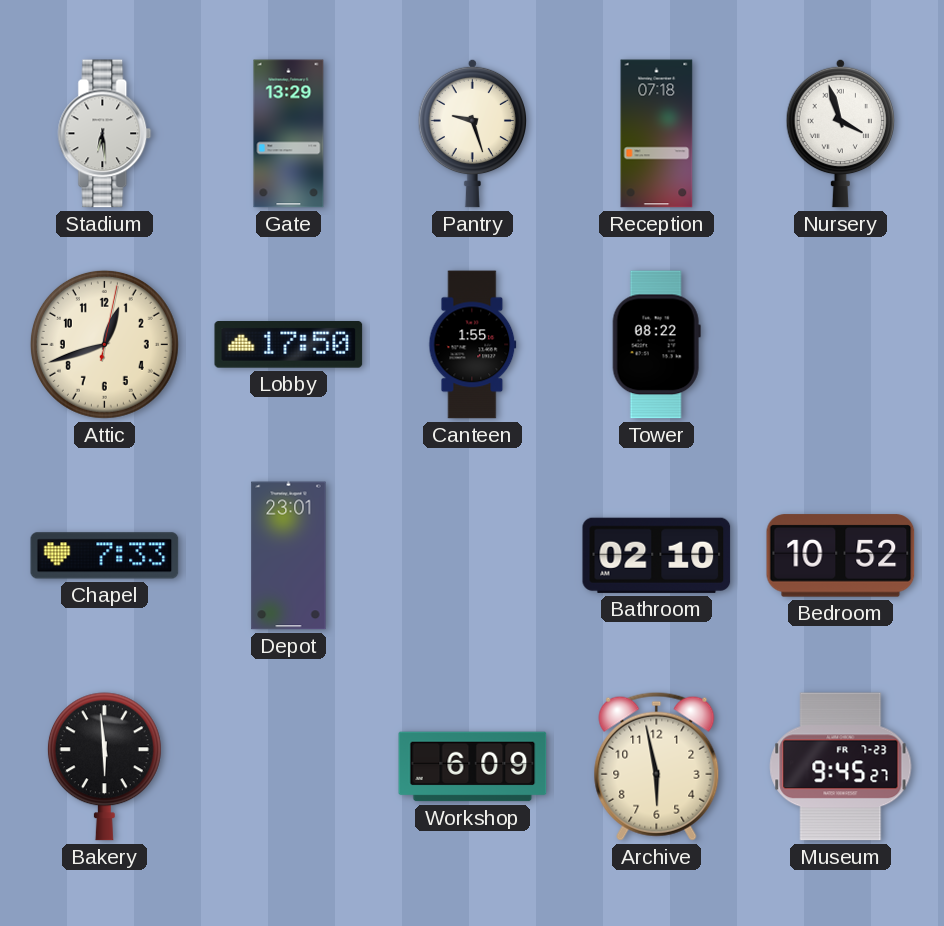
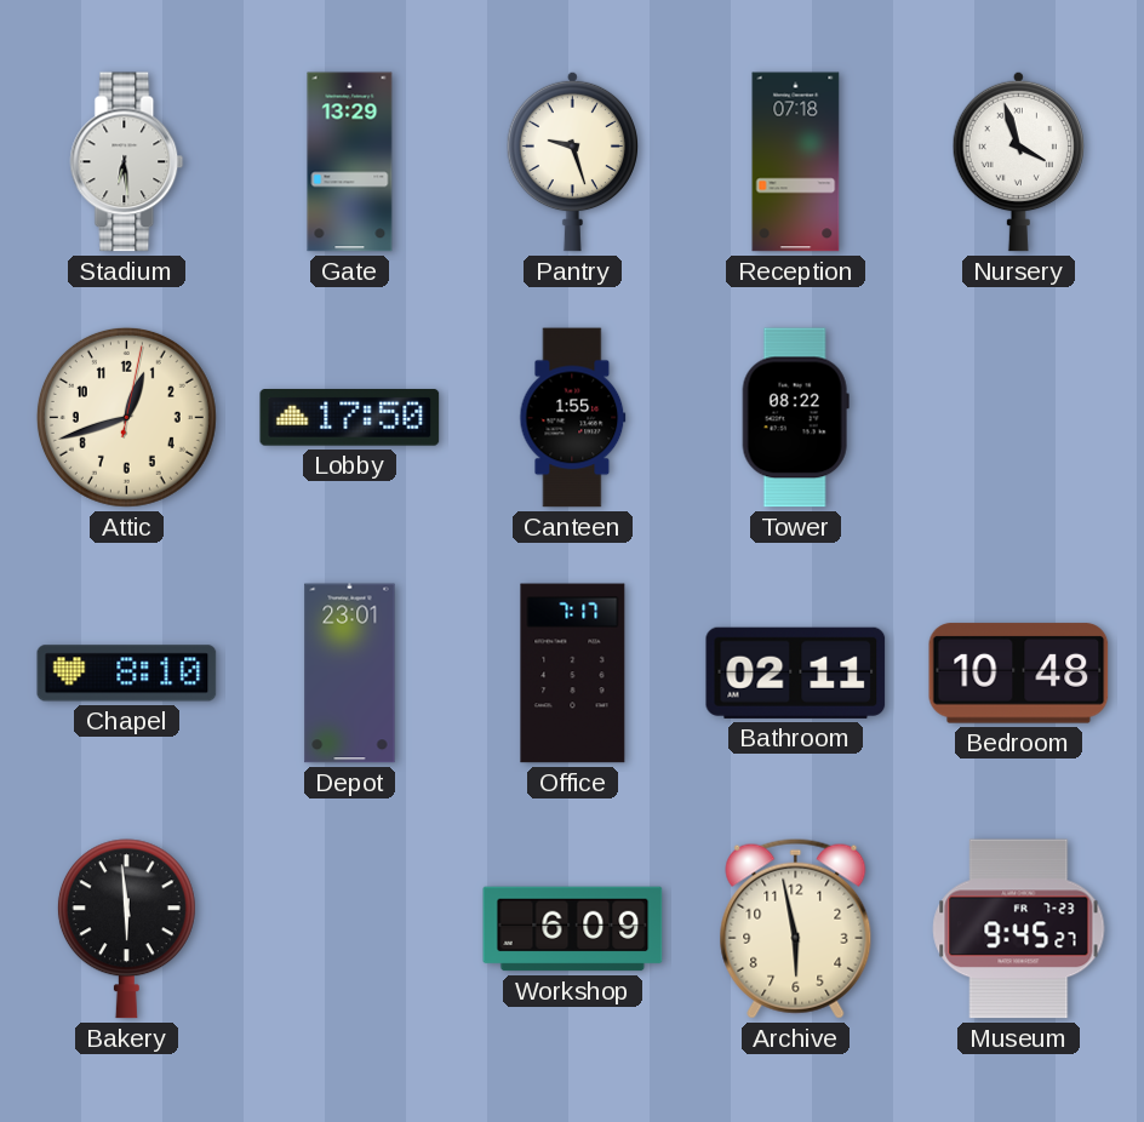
Chapel: 7:33 -> 8:10
Office: none -> 7:17
Bathroom: 02:10 -> 02:11
Bedroom: 10:52 -> 10:48
